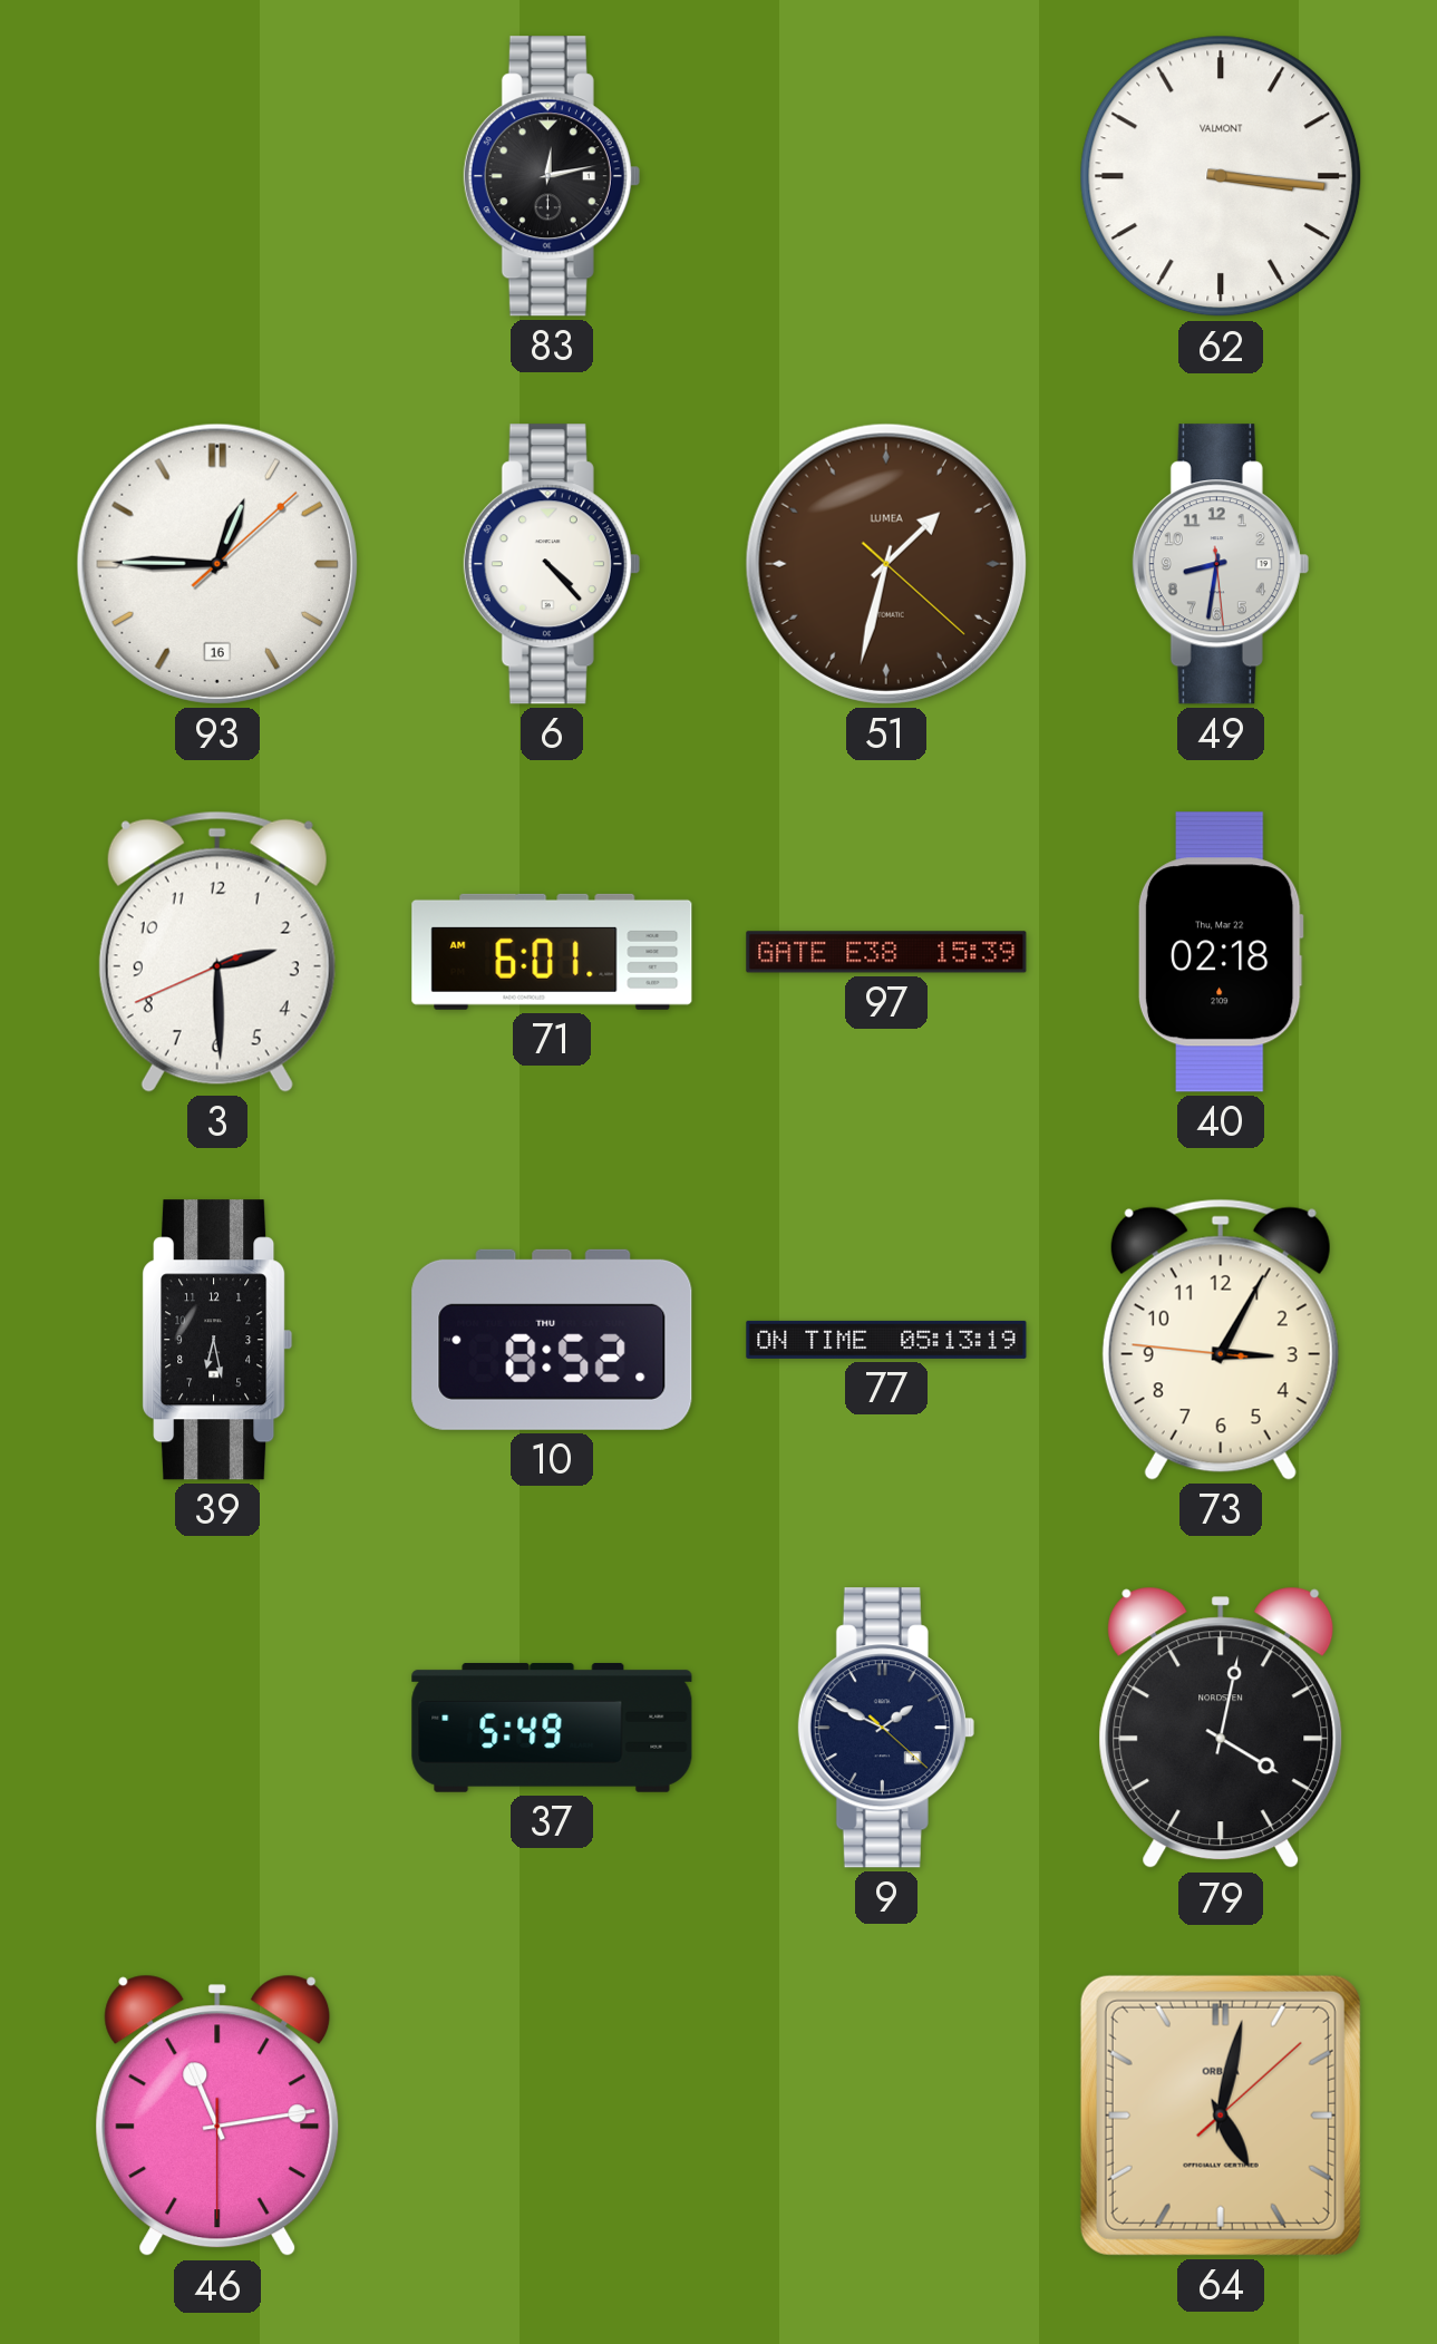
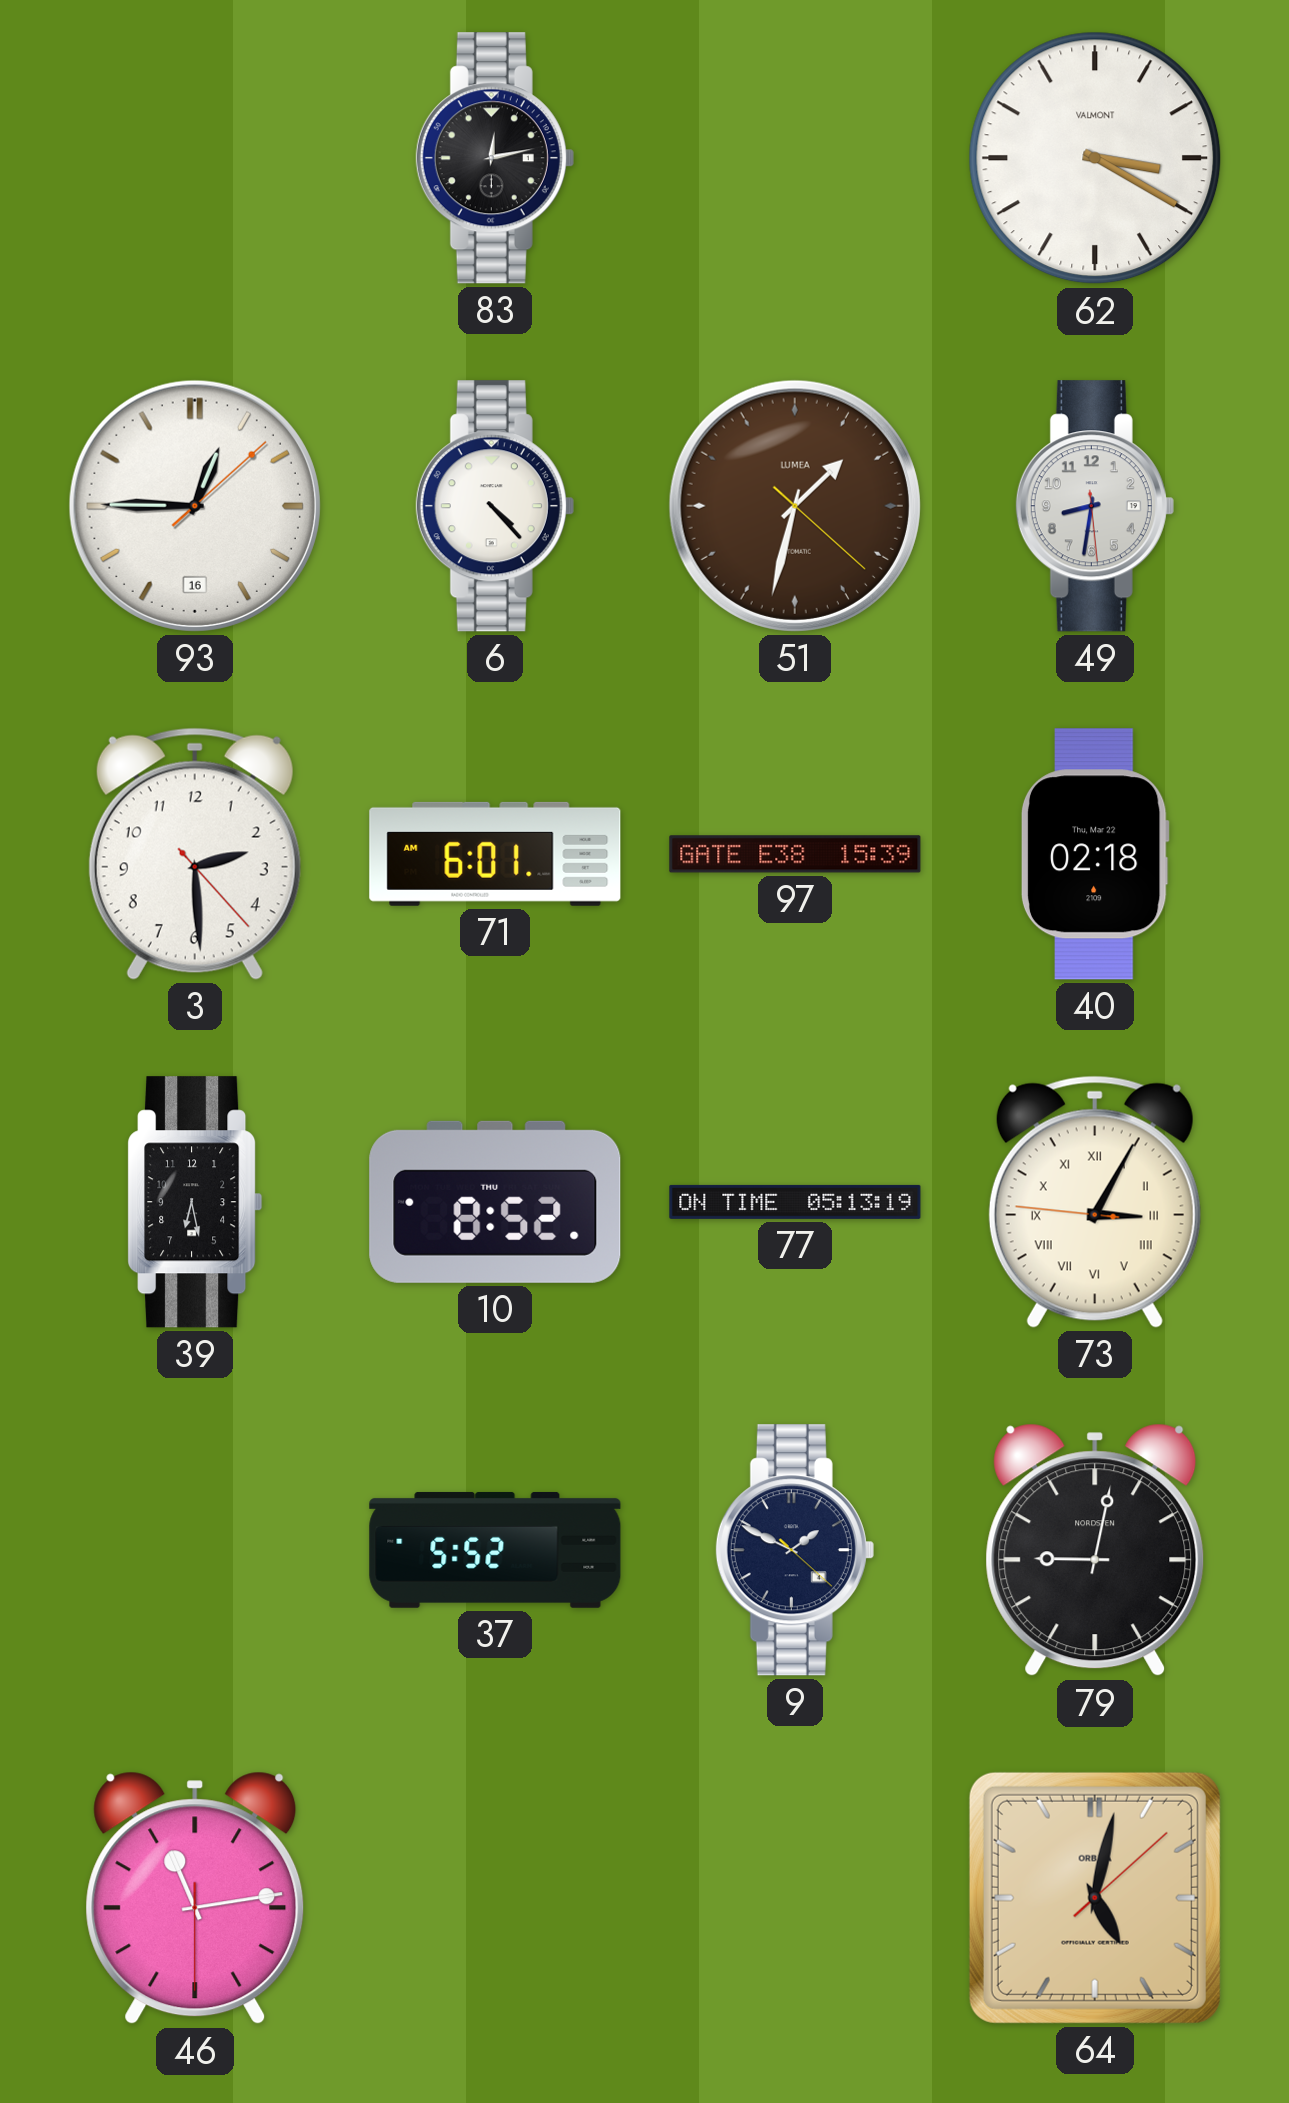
62: 3:16 -> 3:20
3: 2:29:41 -> 2:29:23
73 numerals: Arabic -> Roman
37: 5:49 -> 5:52
79: 4:02 -> 9:02
